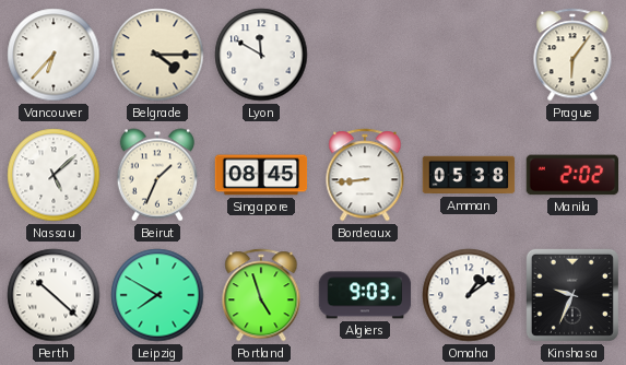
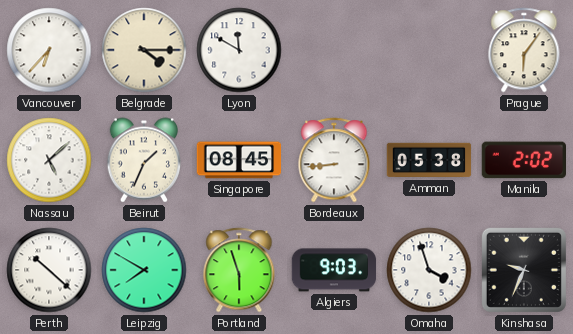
Portland: 4:57 -> 5:57
Omaha: 1:09 -> 3:57
